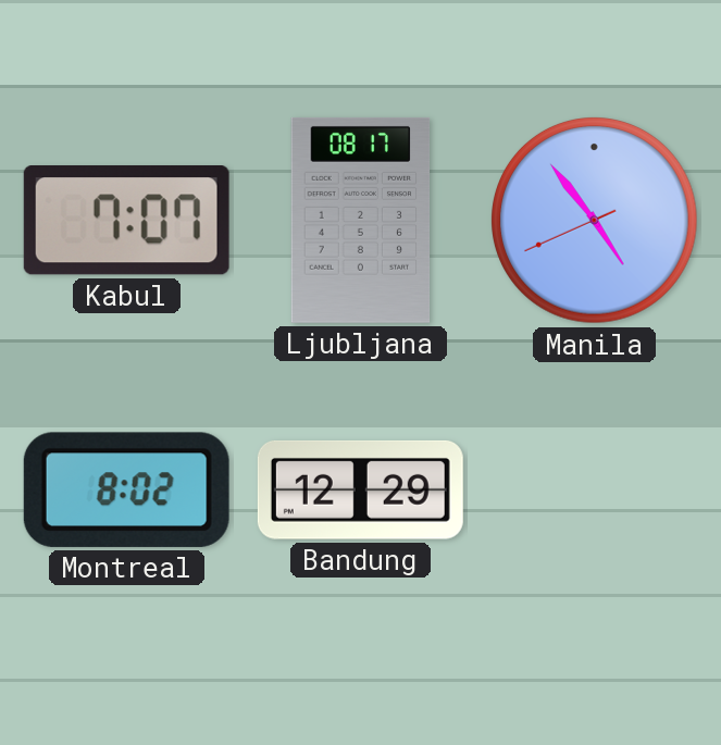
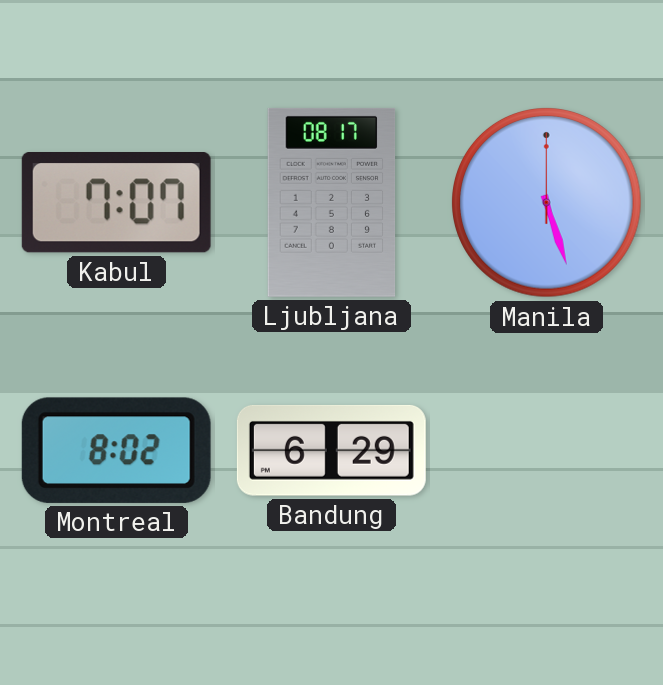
Manila: 4:53 -> 5:27
Bandung: 12:29 -> 6:29
